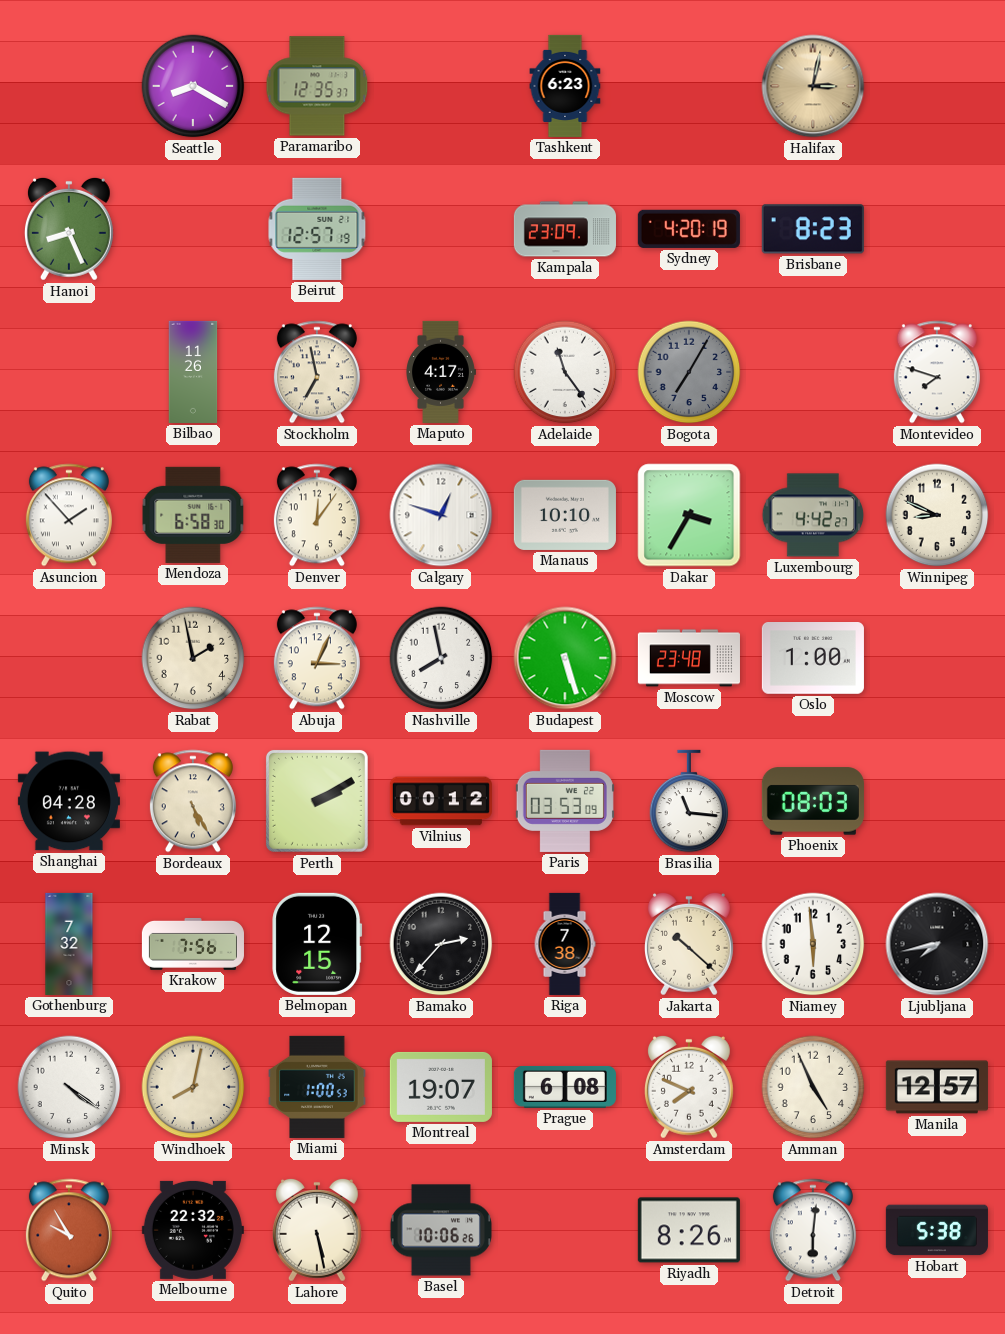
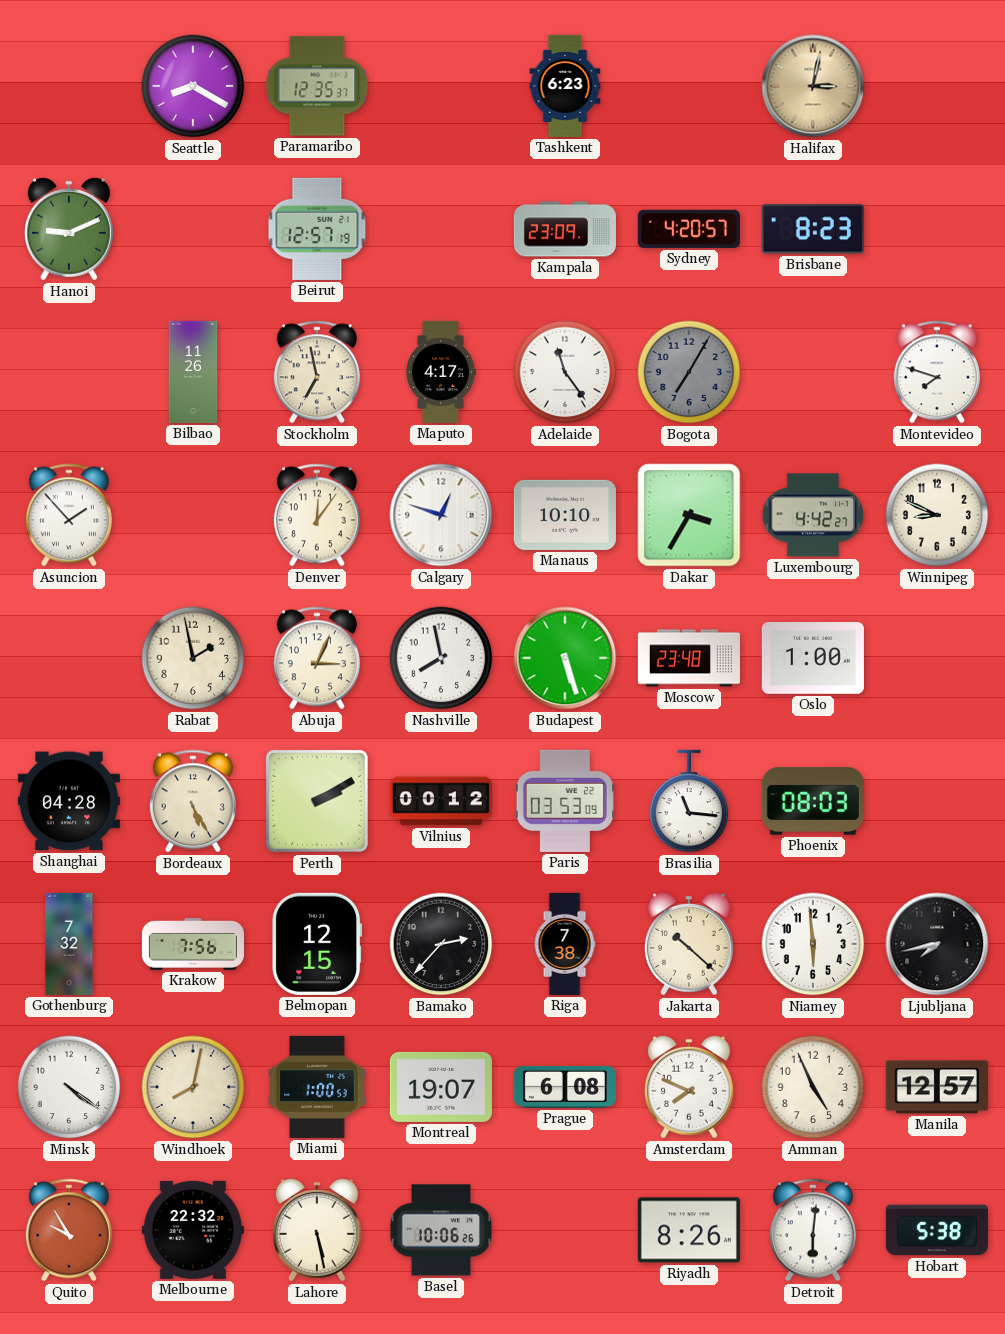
Hanoi: 8:26 -> 9:11
Sydney: 4:20:19 -> 4:20:57
Mendoza: 6:58 -> none
